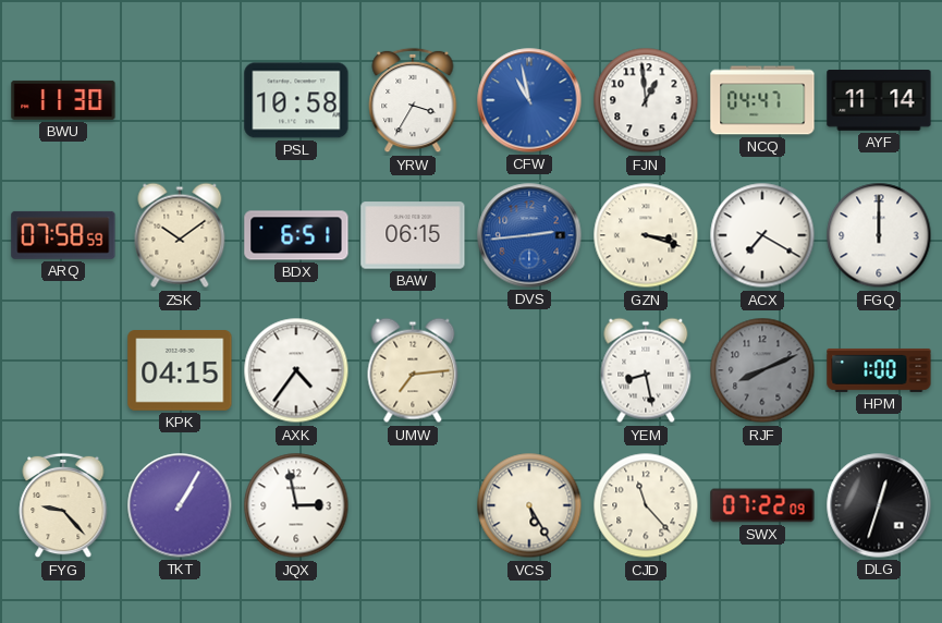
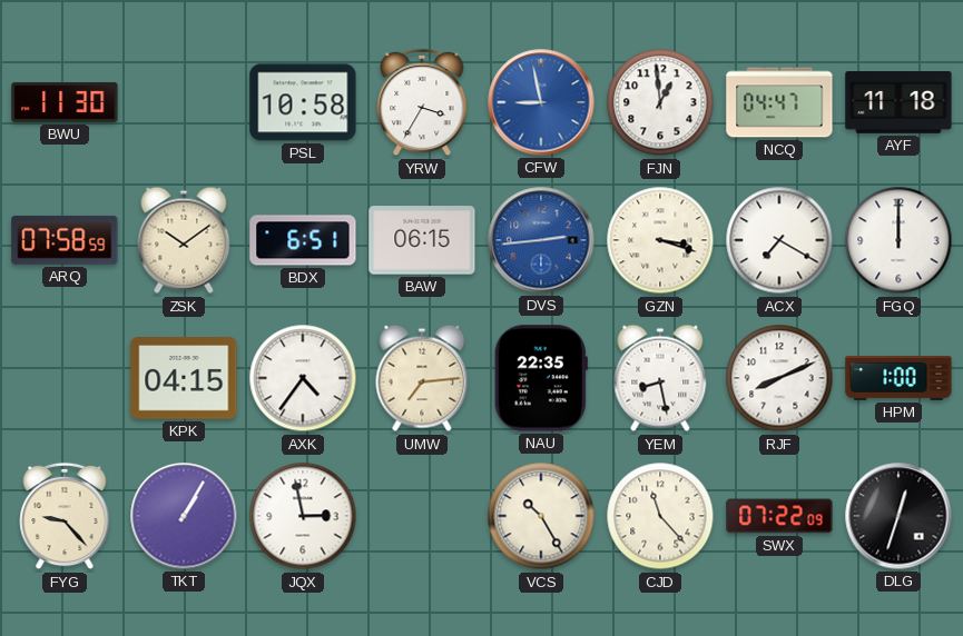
CFW: 10:58 -> 8:58
AYF: 11:14 -> 11:18
NAU: none -> 22:35
RJF dial: grey -> white
VCS: 5:25 -> 10:25
